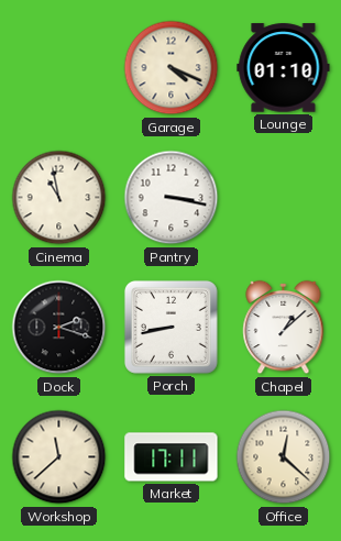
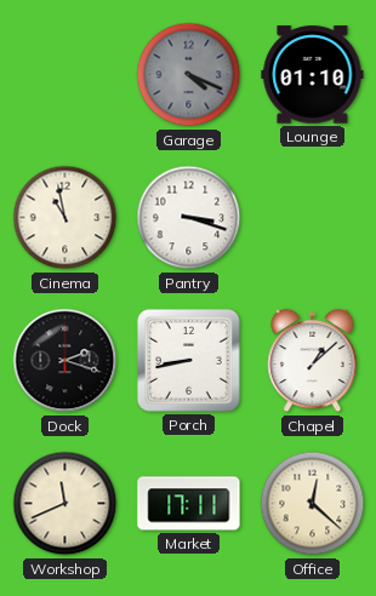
Garage dial: cream -> grey
Pantry: 3:17 -> 3:18
Workshop: 11:38 -> 11:41
